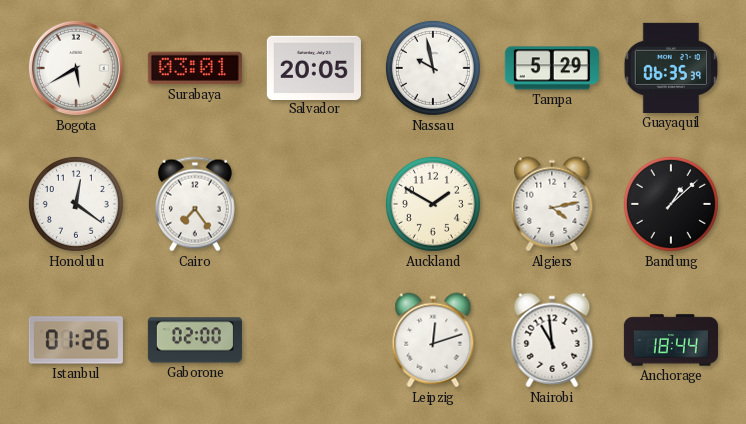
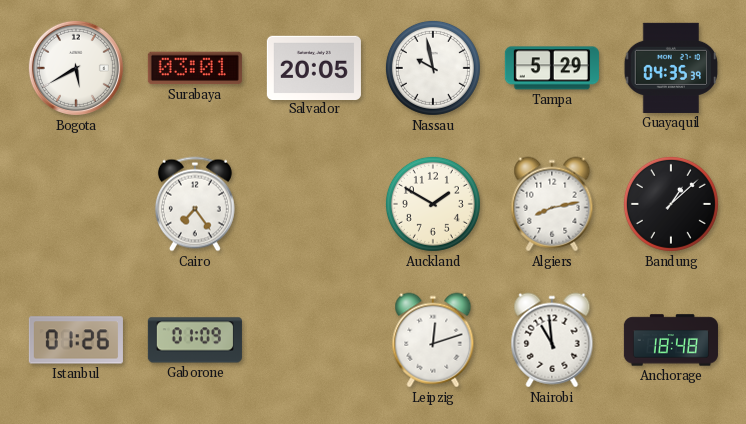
Guayaquil: 06:35 -> 04:35
Honolulu: 12:21 -> none
Algiers: 4:13 -> 8:13
Gaborone: 02:00 -> 01:09
Anchorage: 18:44 -> 18:48
